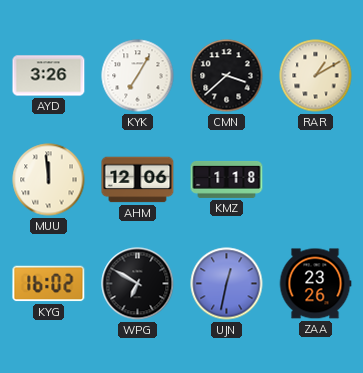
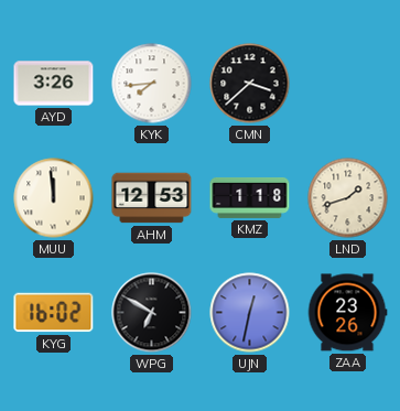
KYK: 7:05 -> 7:44
RAR: 1:10 -> none
AHM: 12:06 -> 12:53
LND: none -> 1:42
